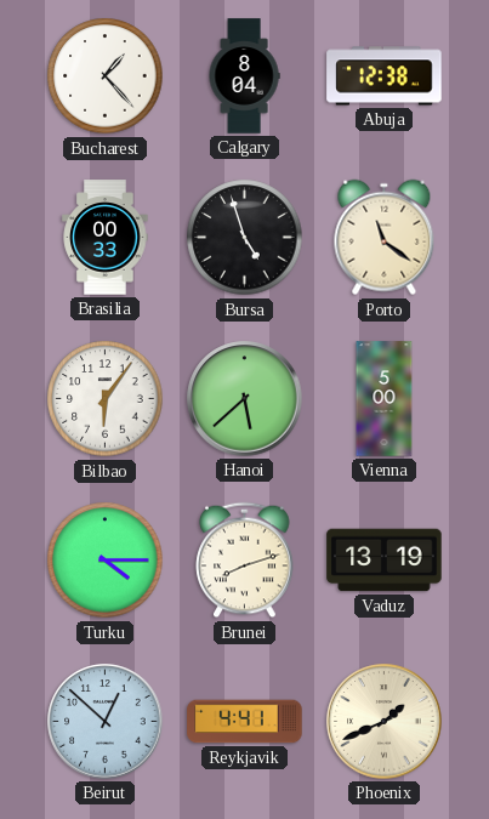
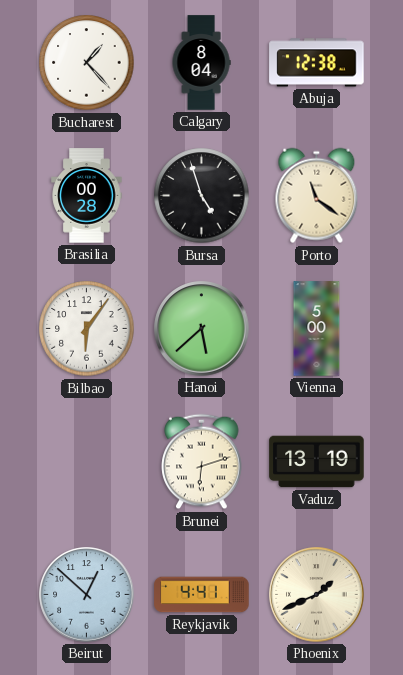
Brasilia: 00:33 -> 00:28
Turku: 4:15 -> none
Brunei: 8:12 -> 6:12
